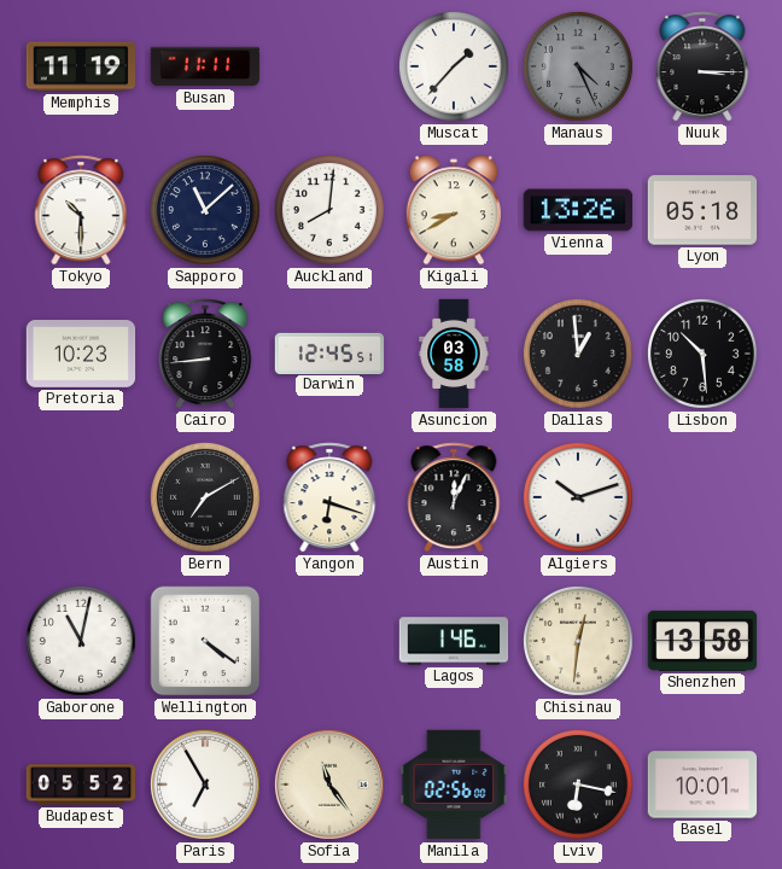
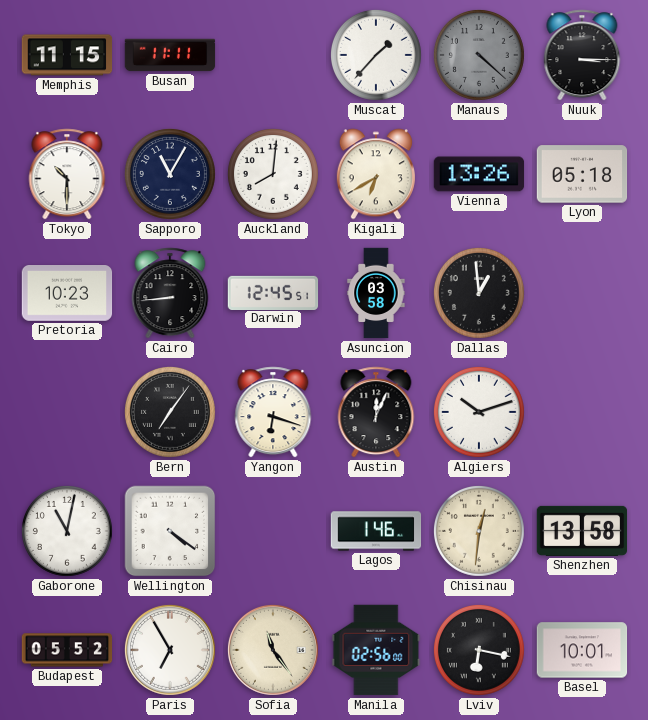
Memphis: 11:19 -> 11:15
Manaus: 4:26 -> 4:22
Sapporo: 11:08 -> 11:05
Kigali: 8:40 -> 6:40
Lisbon: 10:29 -> none
Bern: 7:10 -> 7:06
